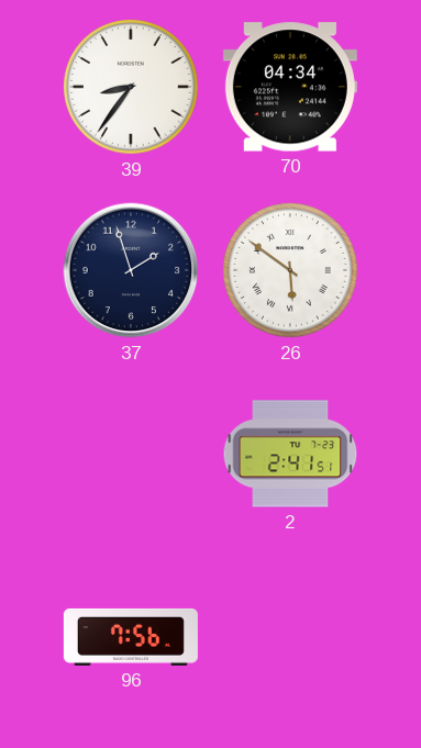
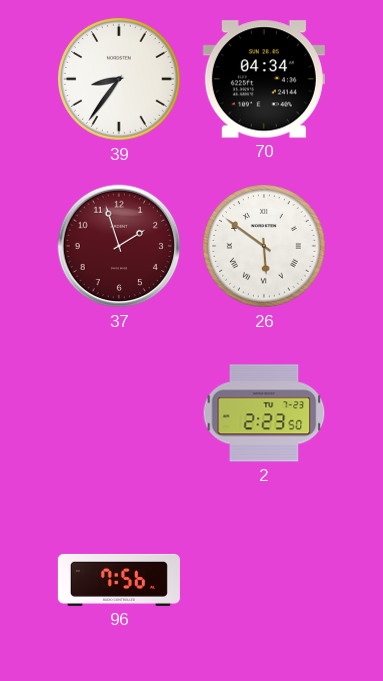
37 dial: navy -> burgundy
2: 2:41 -> 2:23
